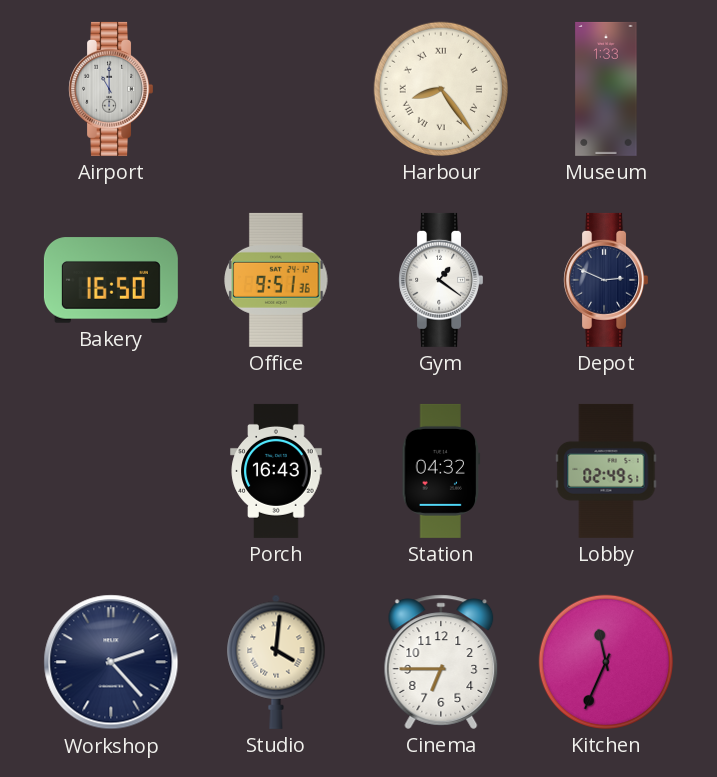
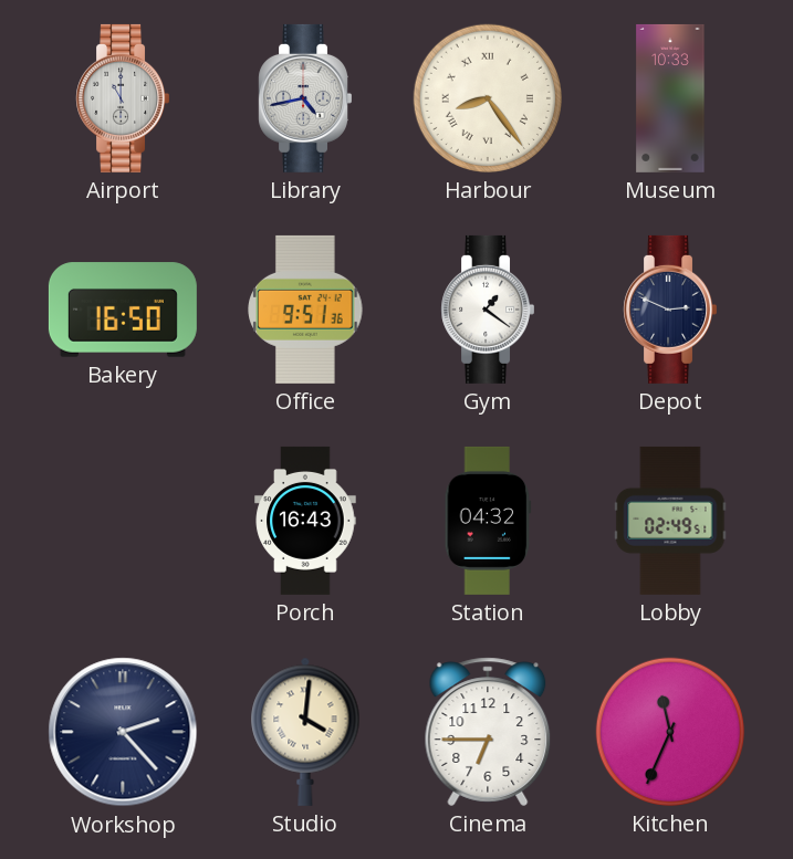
Library: none -> 4:43
Museum: 1:33 -> 10:33
